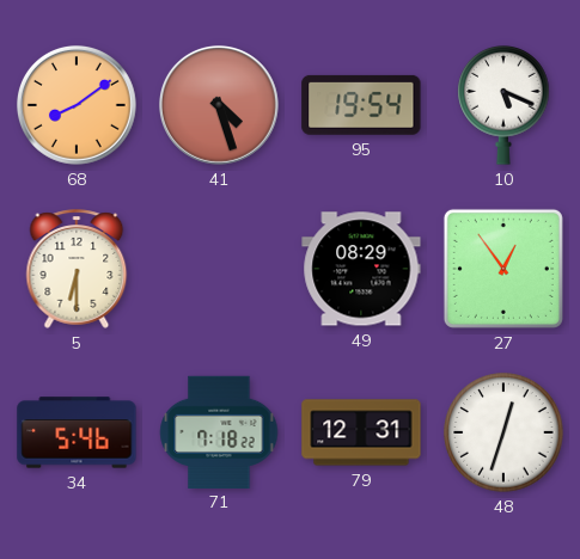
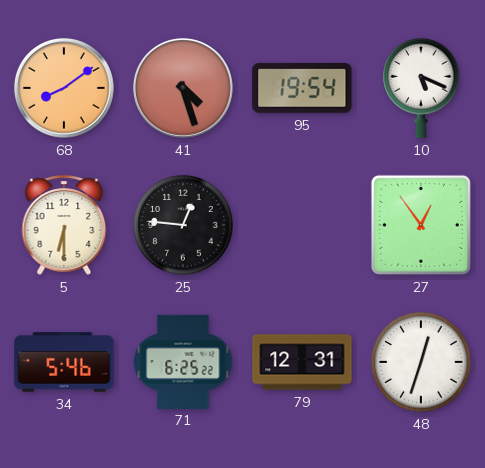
25: none -> 12:46
49: 08:29 -> none
71: 7:18 -> 6:25
